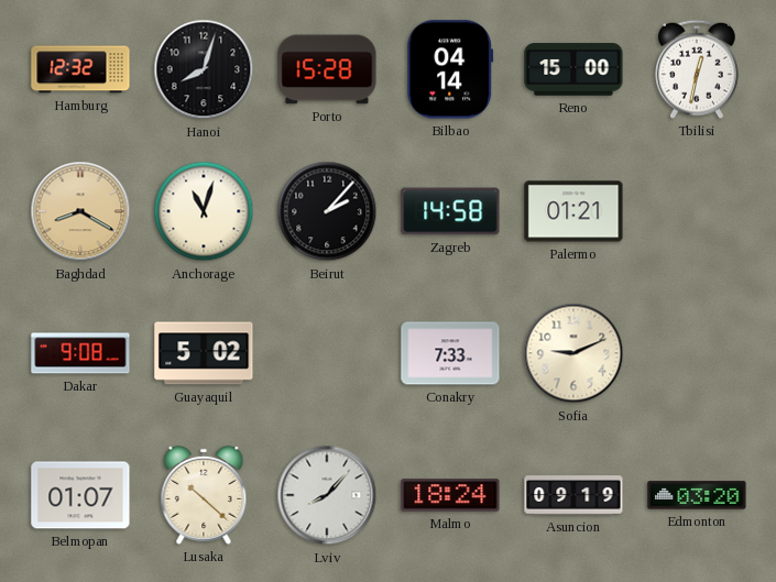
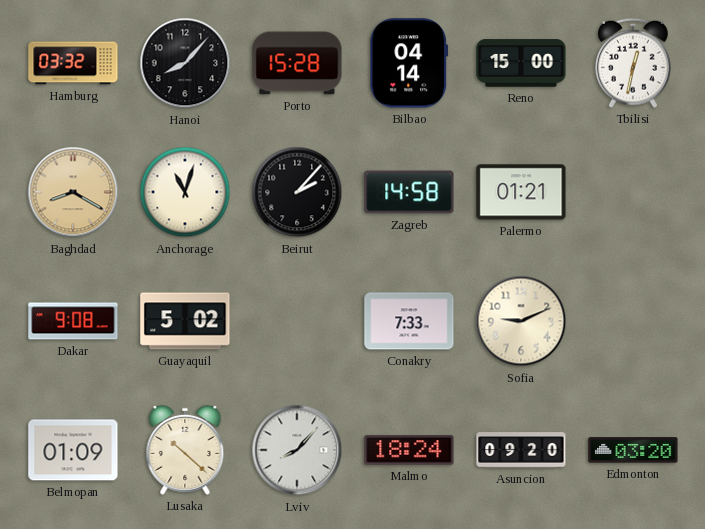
Hamburg: 12:32 -> 03:32
Hanoi: 8:03 -> 8:07
Belmopan: 01:07 -> 01:09
Asuncion: 09:19 -> 09:20
